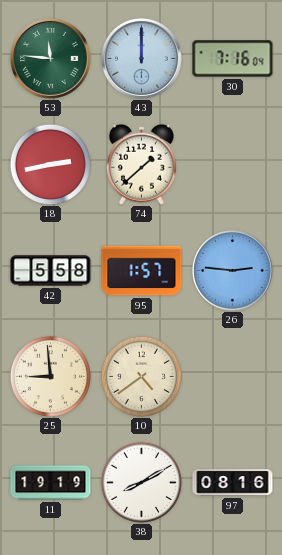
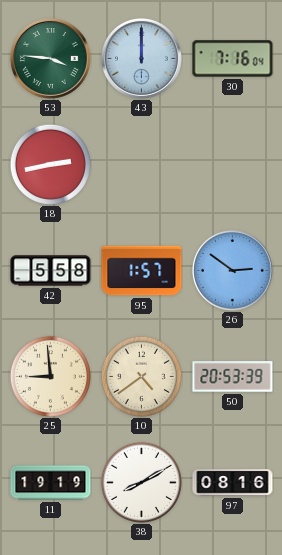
53: 11:46 -> 3:46
74: 1:38 -> none
26: 2:46 -> 2:51
50: none -> 20:53
